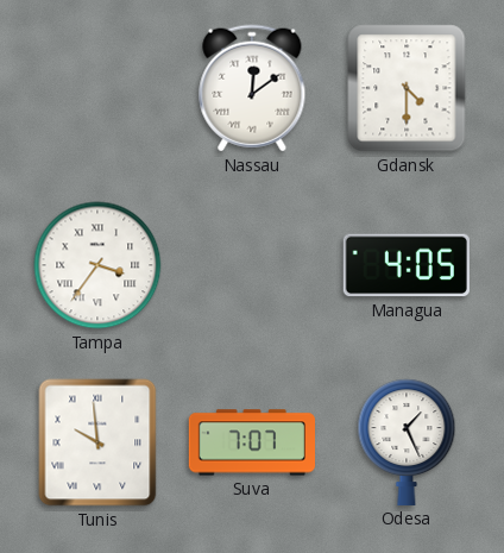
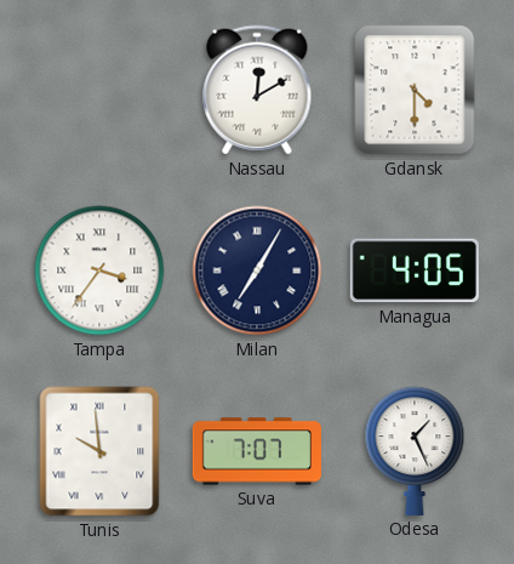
Nassau: 12:09 -> 12:10
Milan: none -> 7:05
